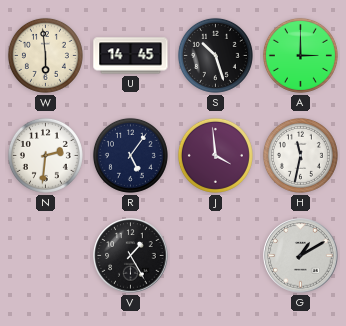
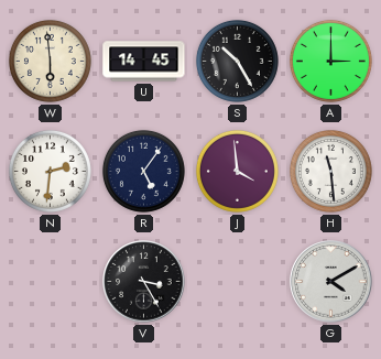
S: 10:27 -> 10:25
H: 11:32 -> 11:29
V: 1:25 -> 3:25
G: 1:10 -> 4:10
